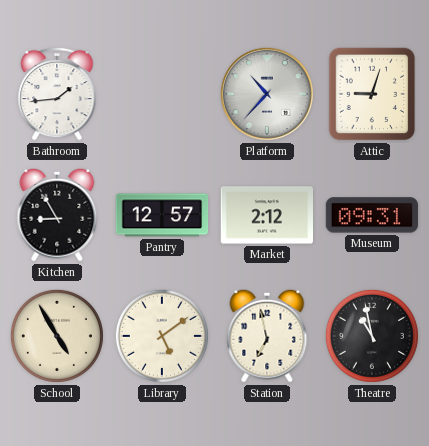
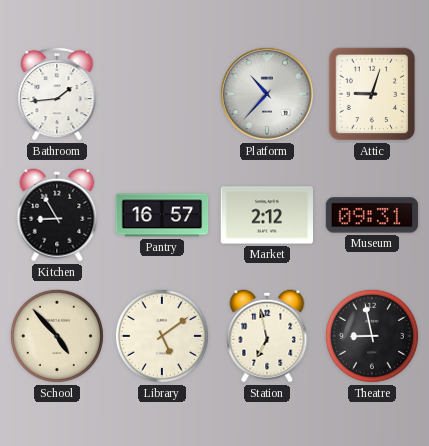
Pantry: 12:57 -> 16:57
School: 4:55 -> 4:53
Theatre: 10:58 -> 8:58
